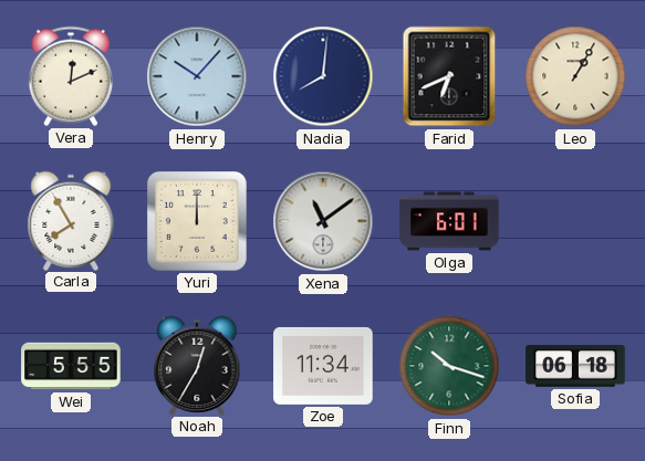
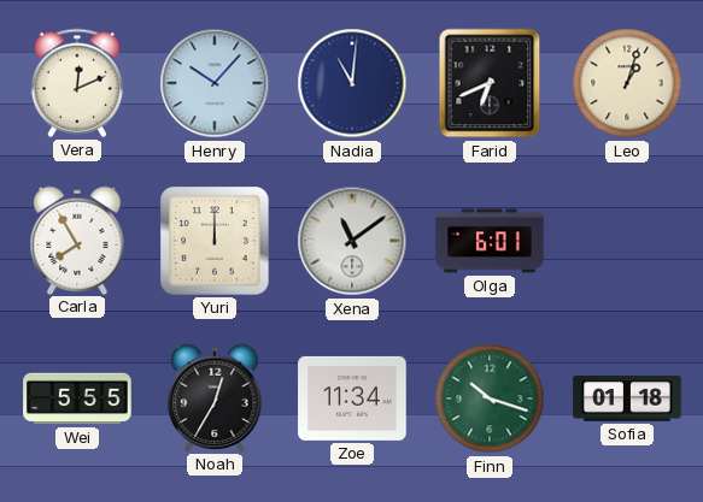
Nadia: 8:01 -> 11:01
Leo: 1:05 -> 1:03
Sofia: 06:18 -> 01:18
